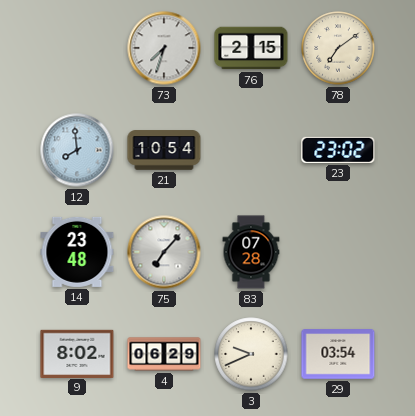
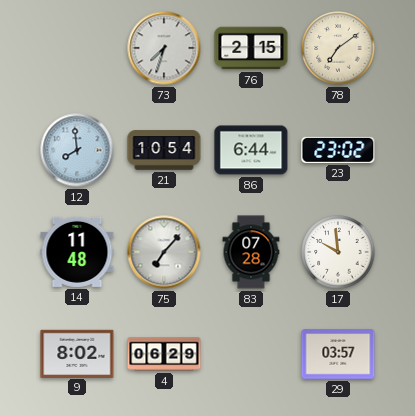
86: none -> 6:44
14: 23:48 -> 11:48
17: none -> 9:59
3: 9:41 -> none
29: 03:54 -> 03:57
